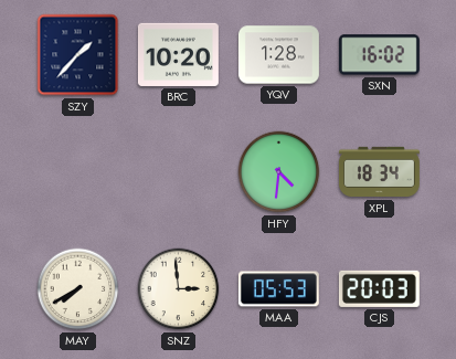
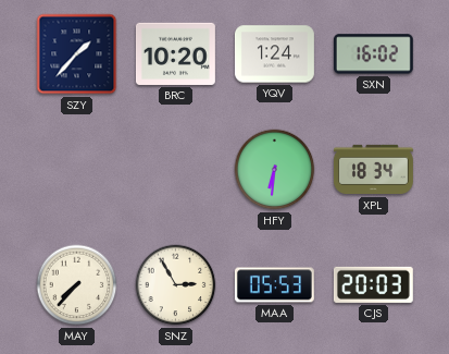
YQV: 1:28 -> 1:24
HFY: 4:31 -> 6:31
MAY: 7:40 -> 7:37
SNZ: 2:59 -> 2:55
